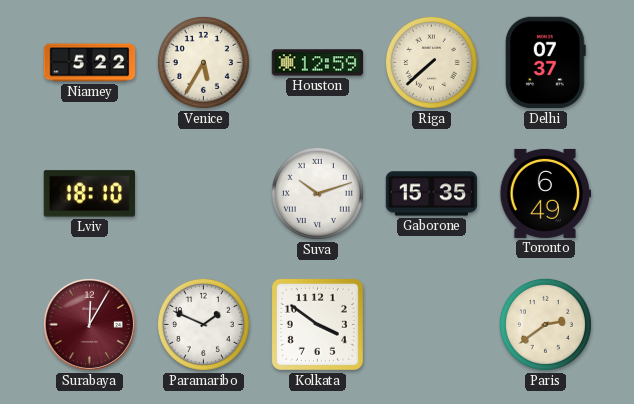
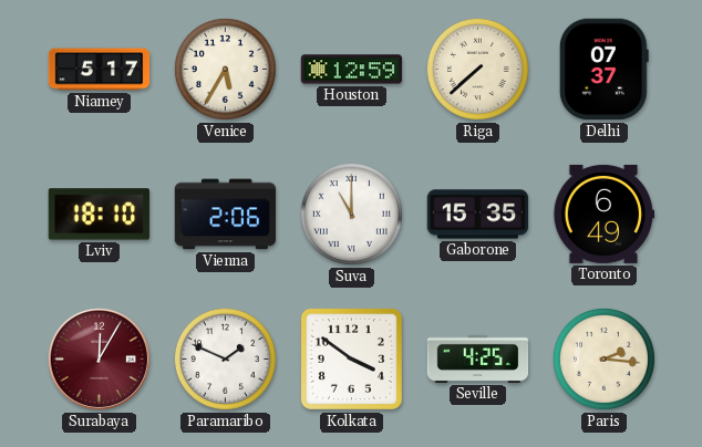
Niamey: 5:22 -> 5:17
Vienna: none -> 2:06
Suva: 10:12 -> 11:00
Seville: none -> 4:25
Paris: 2:39 -> 2:16
